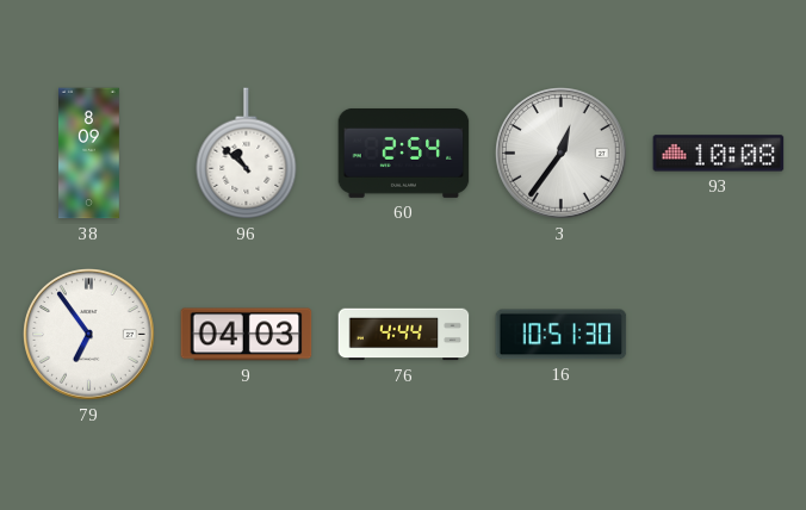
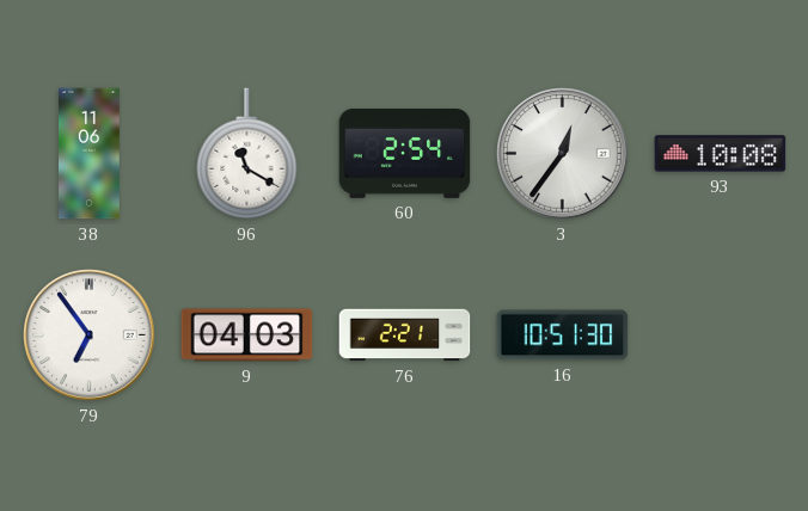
38: 8:09 -> 11:06
96: 10:52 -> 11:20
76: 4:44 -> 2:21
